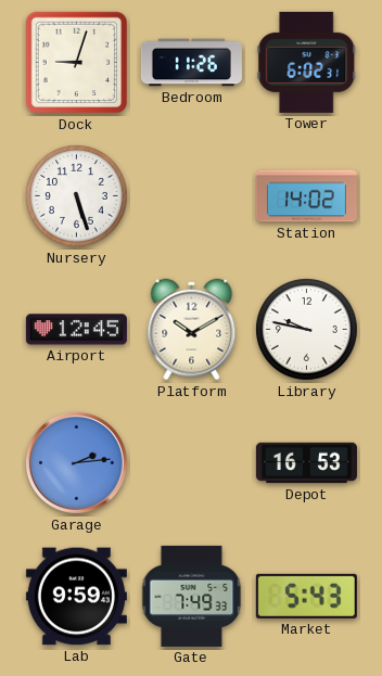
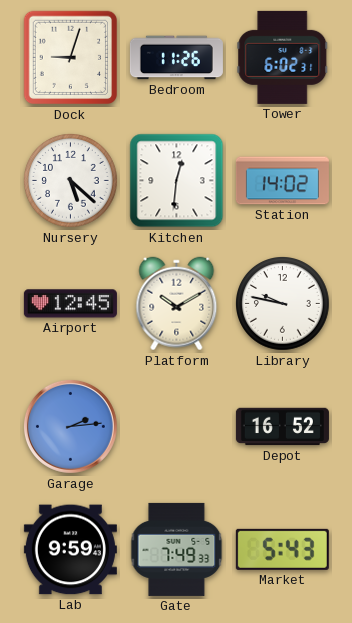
Nursery: 5:27 -> 5:22
Kitchen: none -> 12:31
Depot: 16:53 -> 16:52
